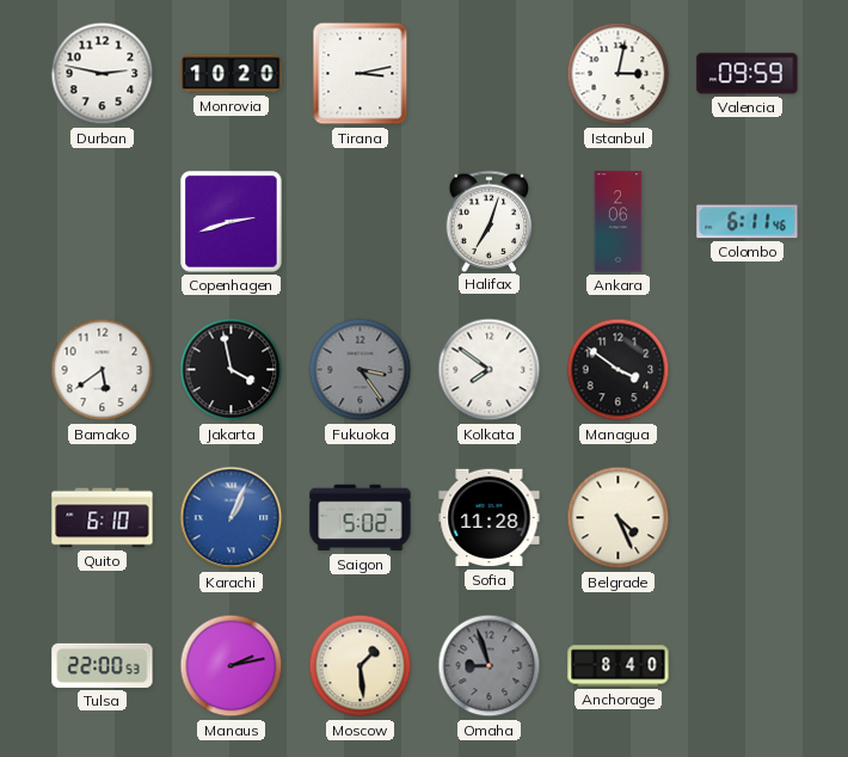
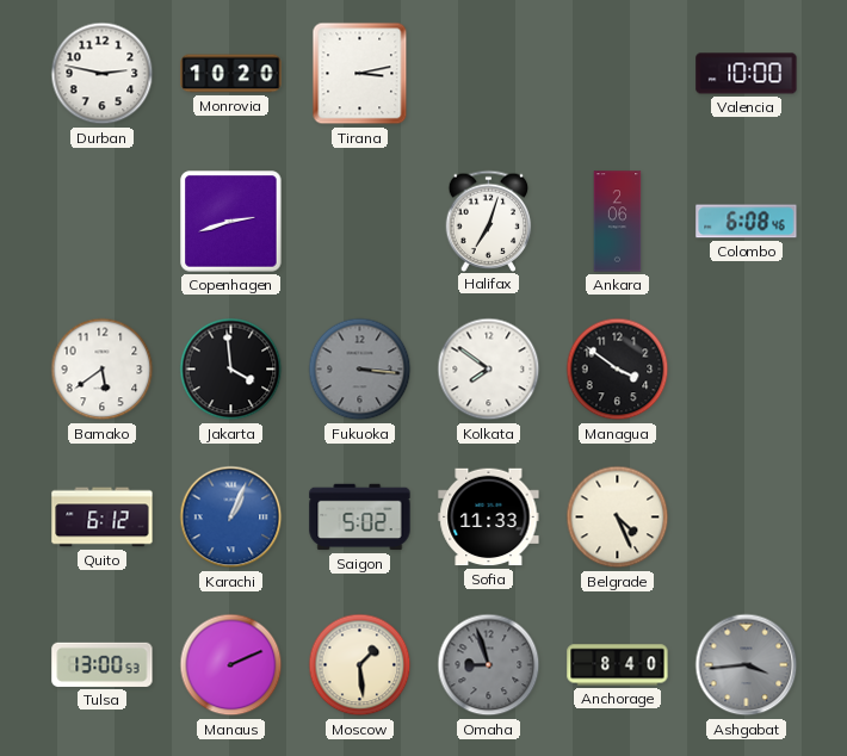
Istanbul: 3:02 -> none
Valencia: 09:59 -> 10:00
Colombo: 6:11 -> 6:08
Jakarta: 3:58 -> 3:59
Fukuoka: 3:24 -> 3:16
Quito: 6:10 -> 6:12
Sofia: 11:28 -> 11:33
Tulsa: 22:00 -> 13:00
Manaus: 2:13 -> 2:11
Ashgabat: none -> 3:44
